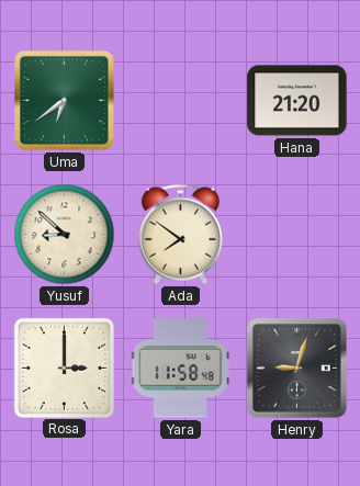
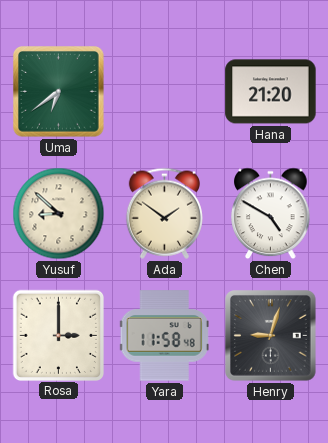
Ada: 7:51 -> 1:51
Chen: none -> 4:50
